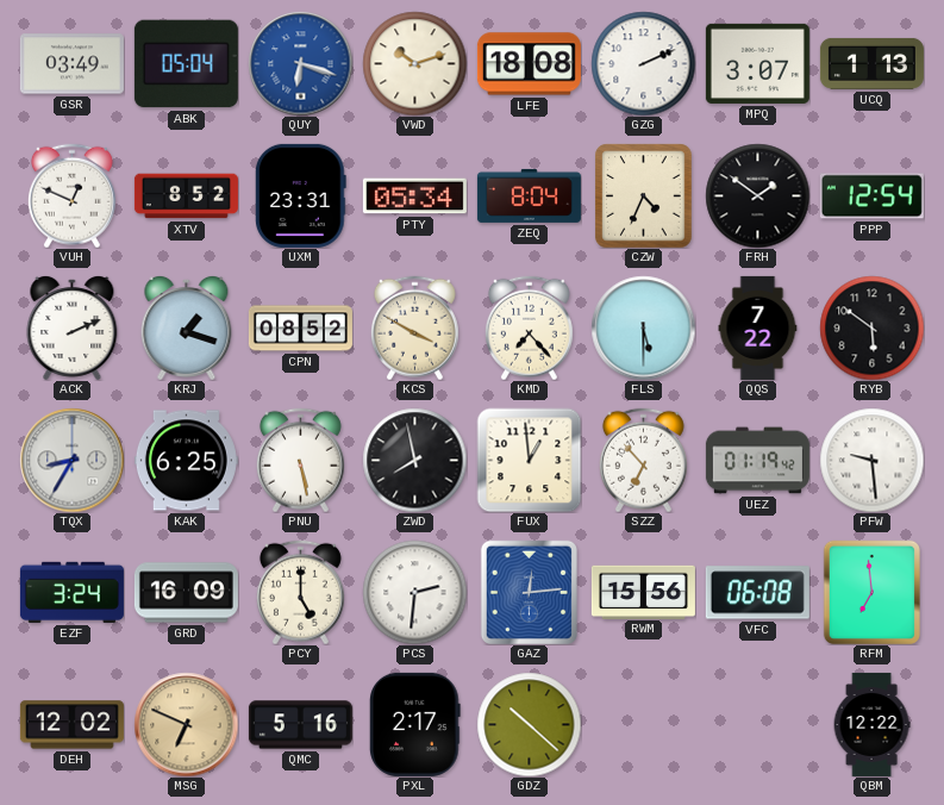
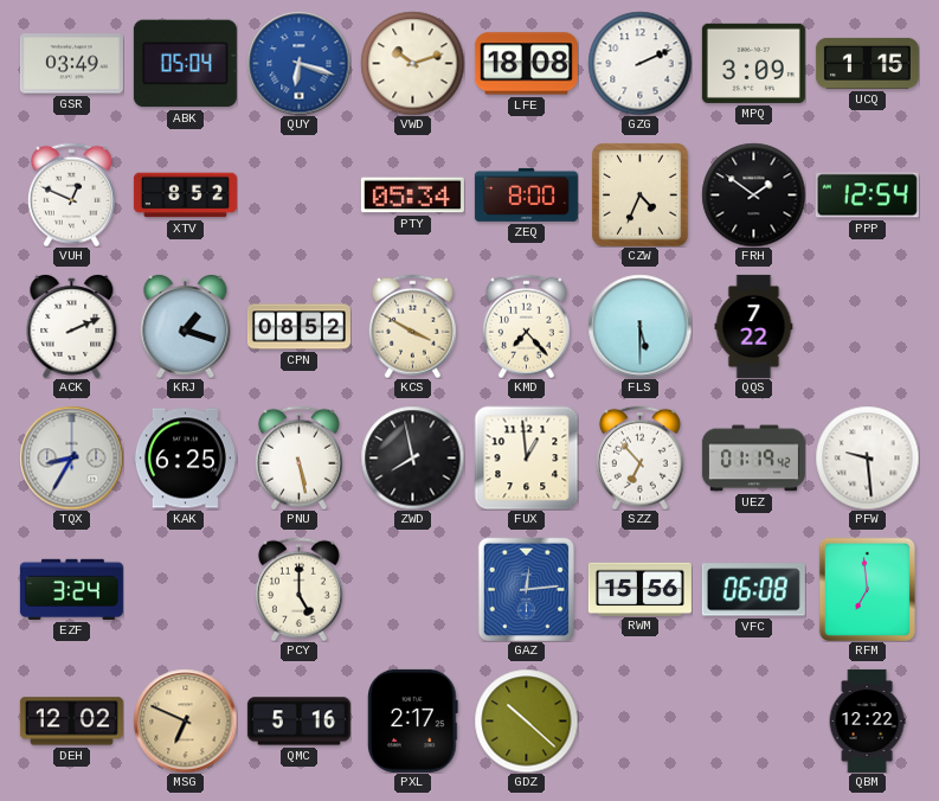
MPQ: 3:07 -> 3:09
UCQ: 1:13 -> 1:15
UXM: 23:31 -> none
ZEQ: 8:04 -> 8:00
RYB: 5:51 -> none
GRD: 16:09 -> none
PCS: 2:31 -> none
